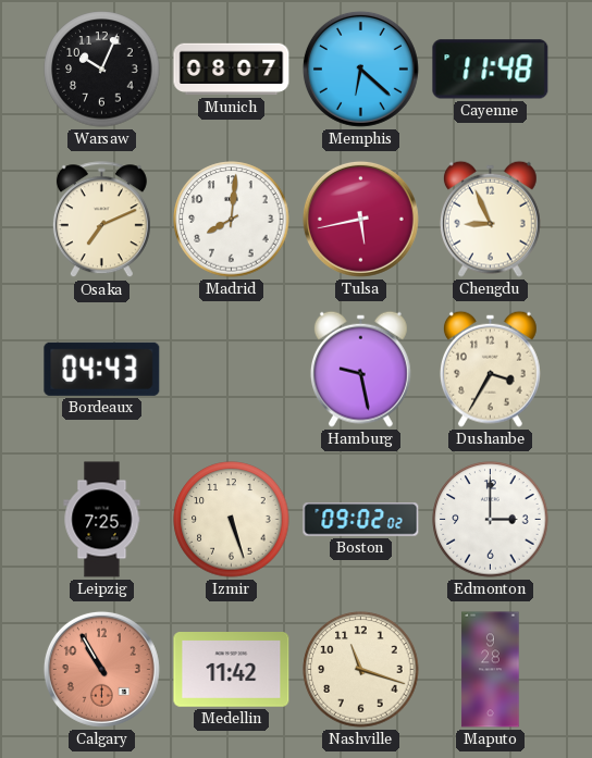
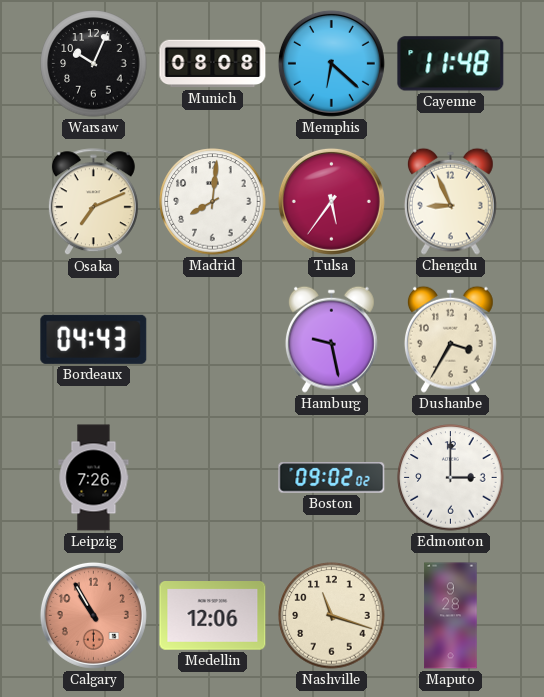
Munich: 08:07 -> 08:08
Tulsa: 5:43 -> 5:36
Leipzig: 7:25 -> 7:26
Izmir: 5:27 -> none
Medellin: 11:42 -> 12:06
